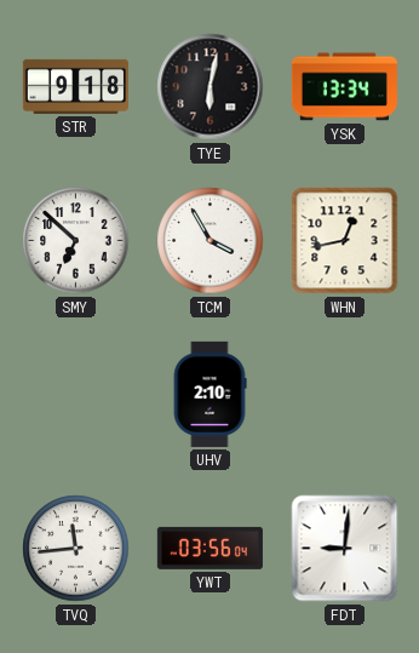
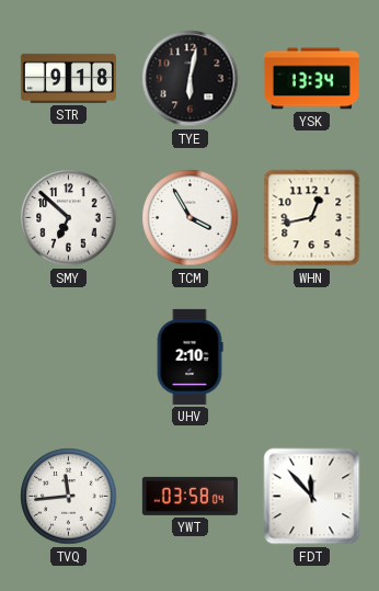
YWT: 03:56 -> 03:58
FDT: 9:01 -> 11:53
